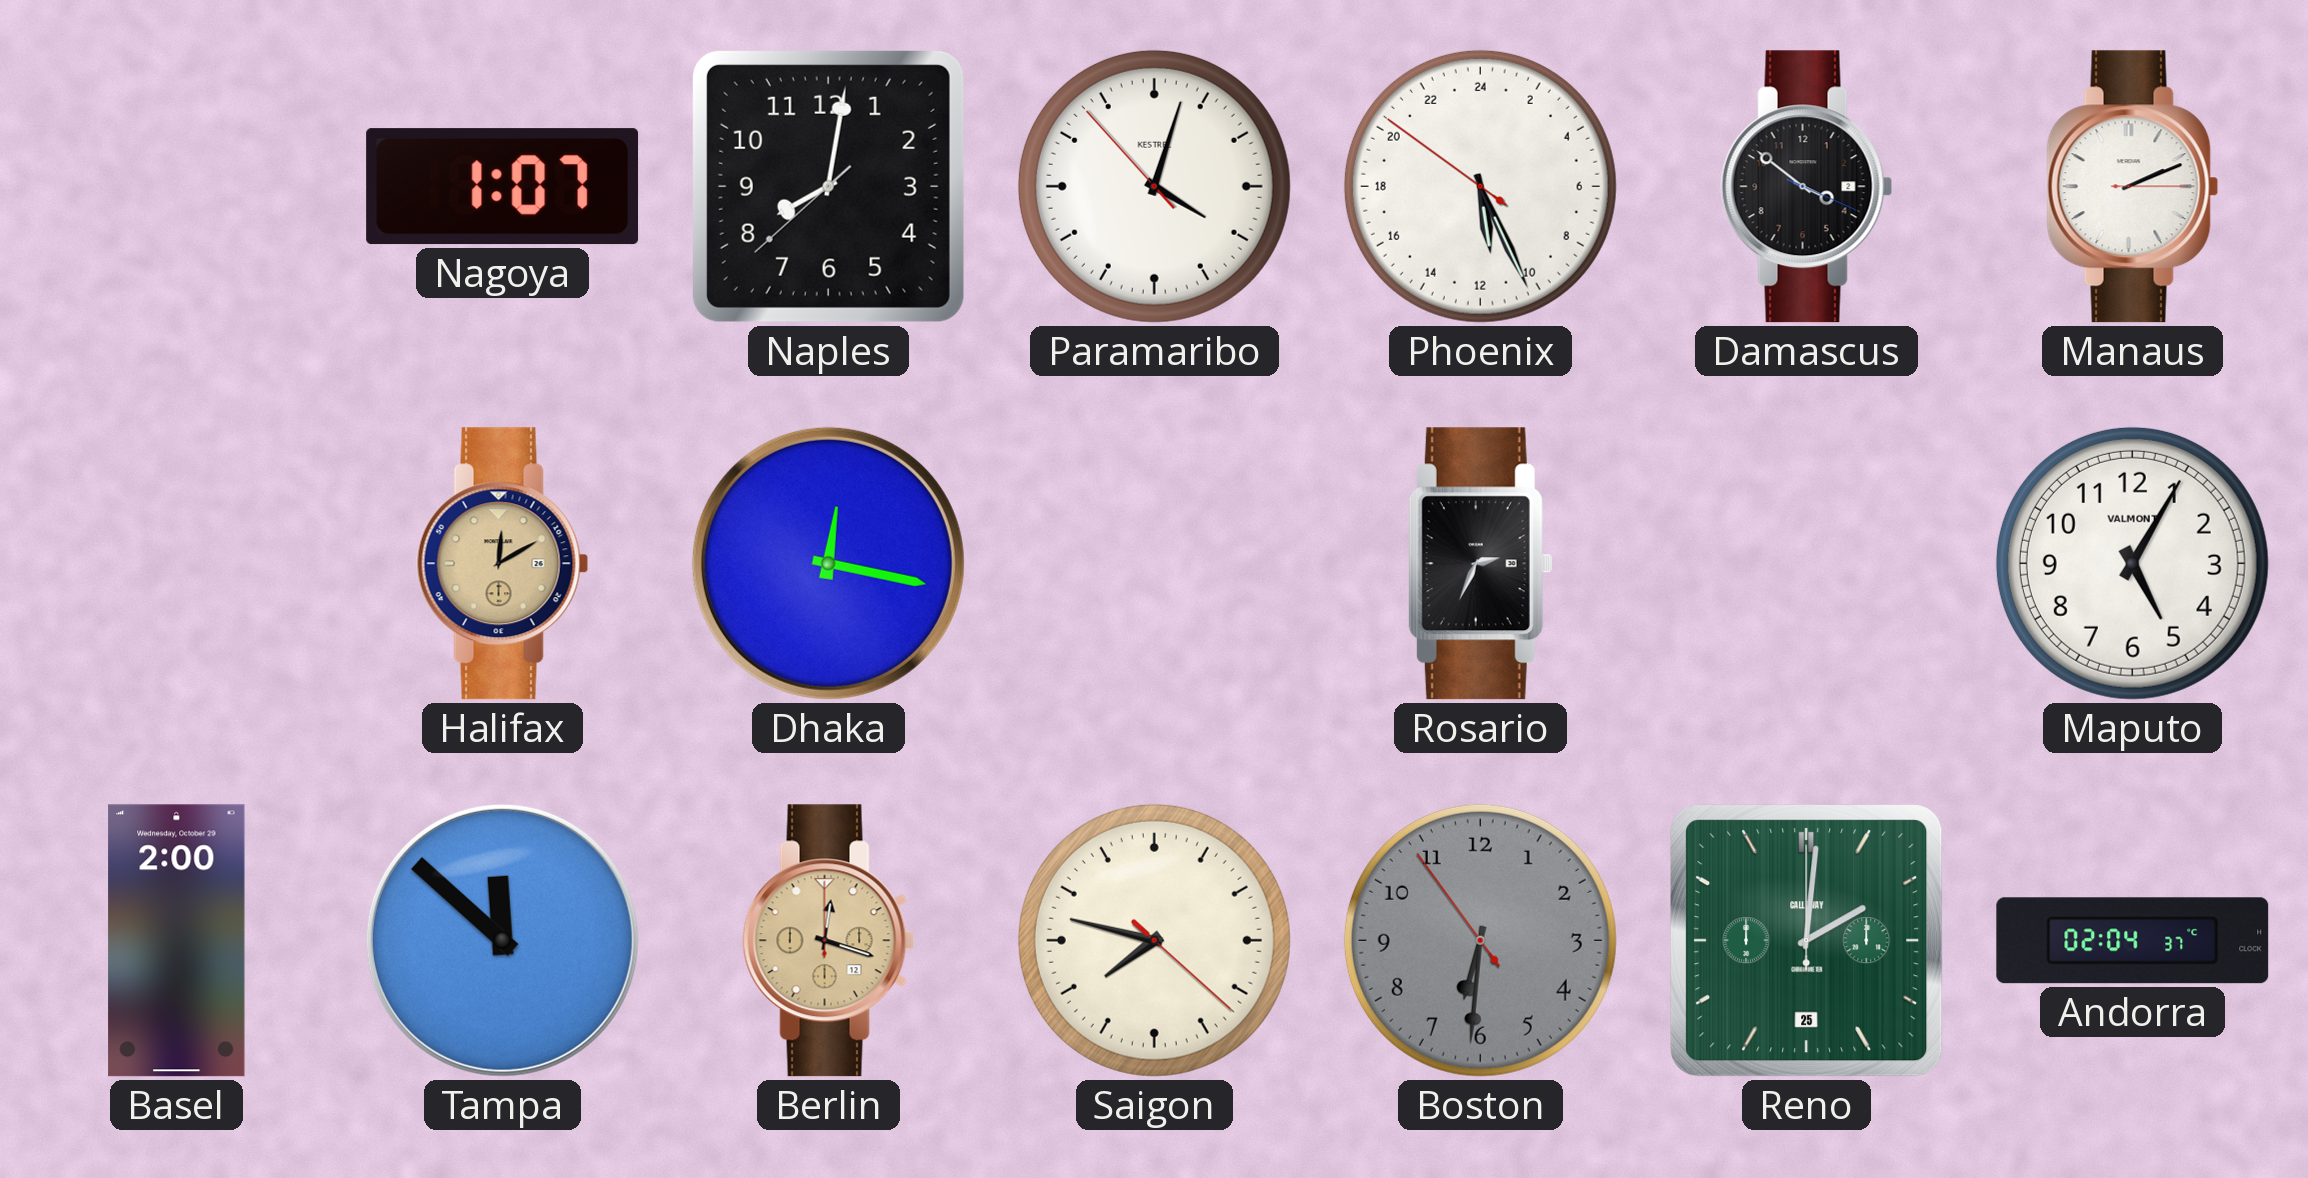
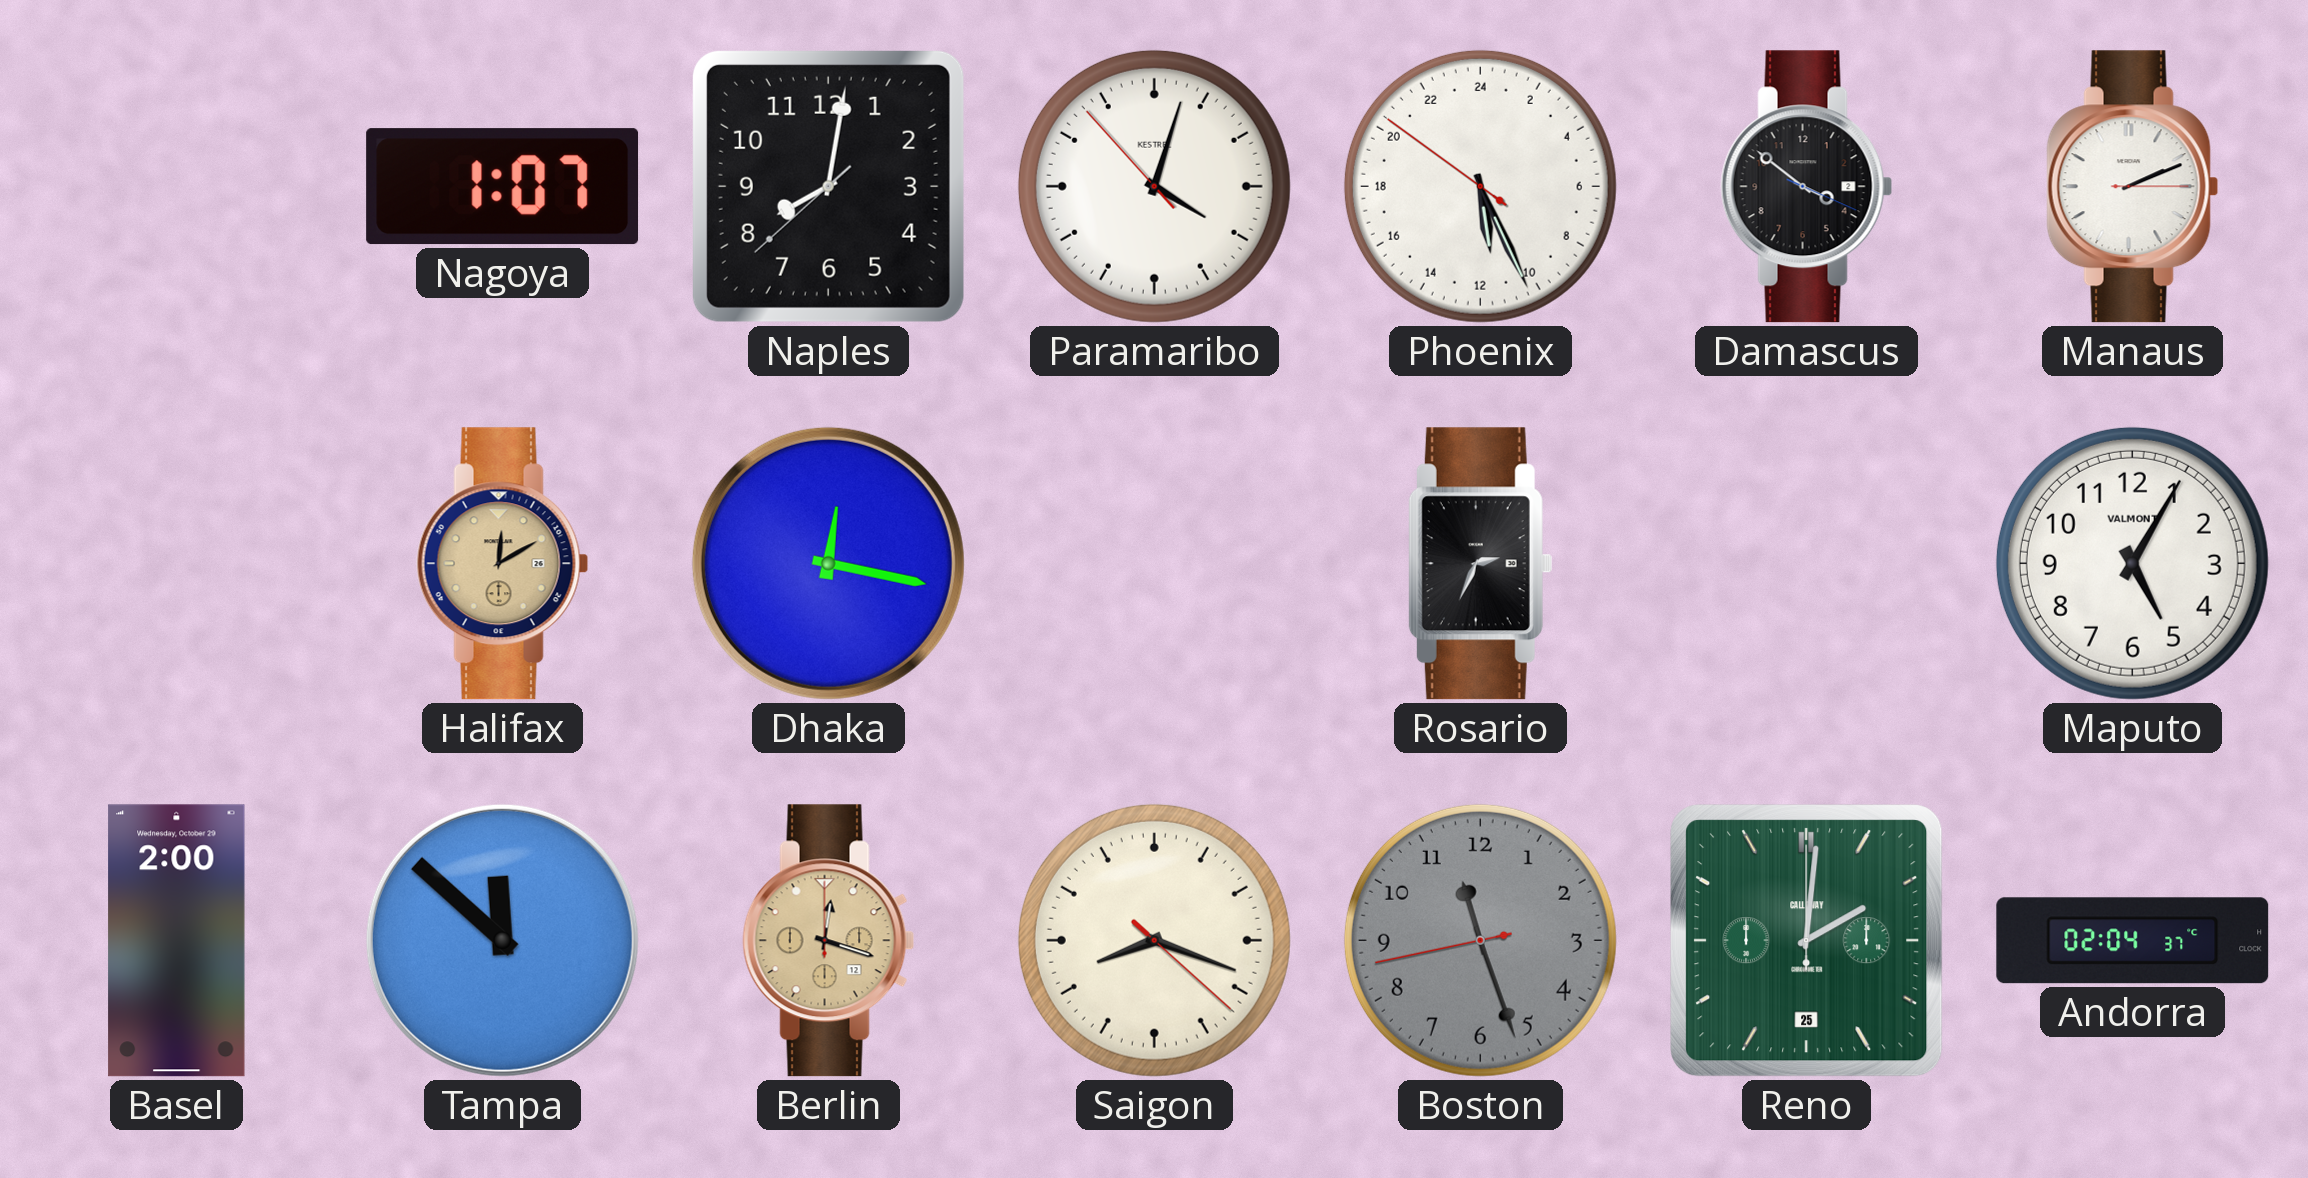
Saigon: 7:47 -> 8:18
Boston: 6:30 -> 11:26
